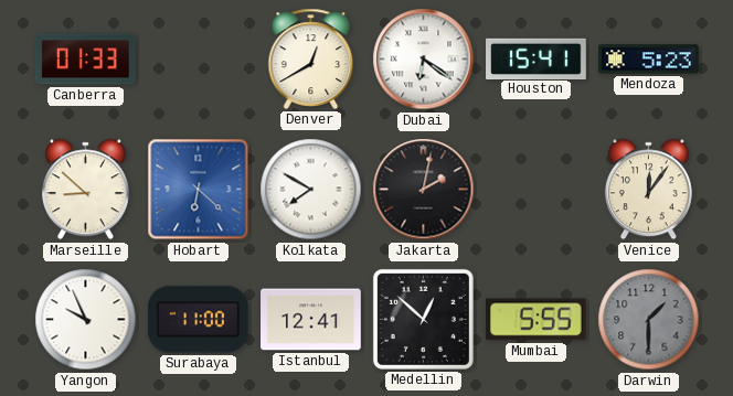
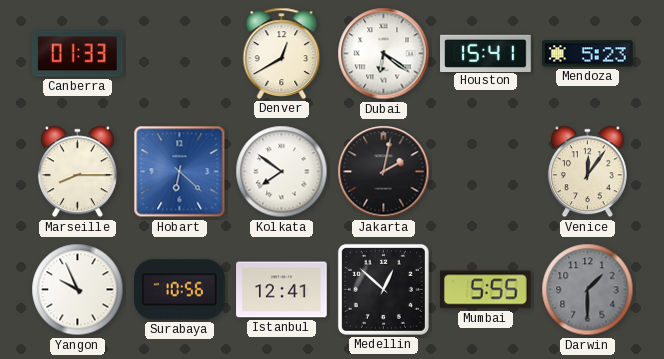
Marseille: 8:52 -> 8:15
Kolkata: 7:50 -> 7:51
Surabaya: 11:00 -> 10:56
